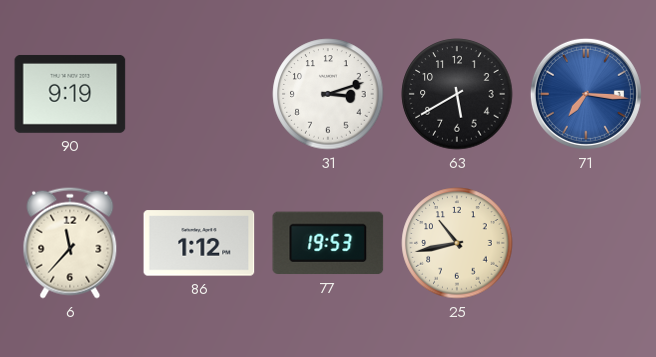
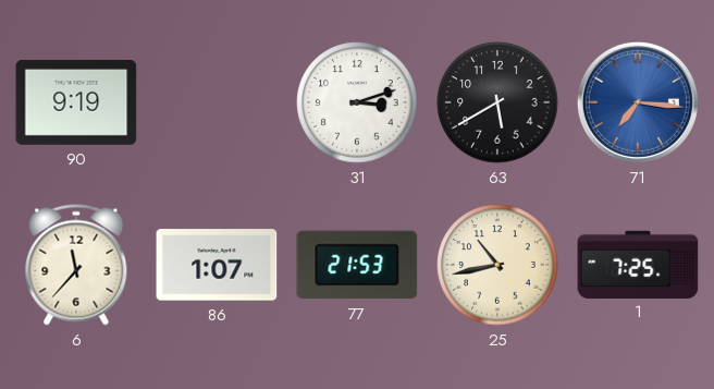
86: 1:12 -> 1:07
77: 19:53 -> 21:53
1: none -> 7:25
